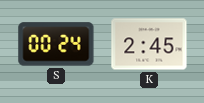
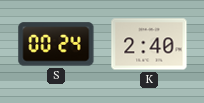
K: 2:45 -> 2:40
